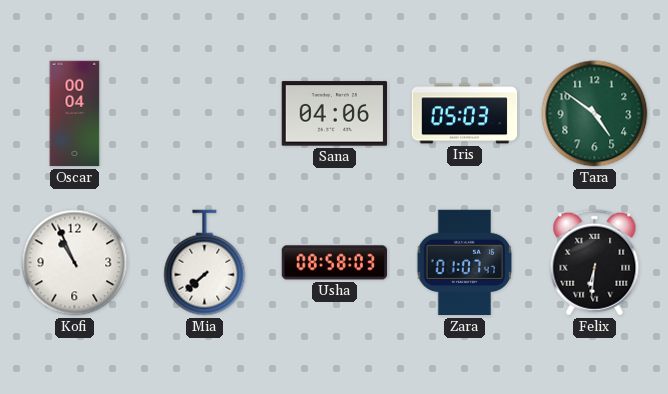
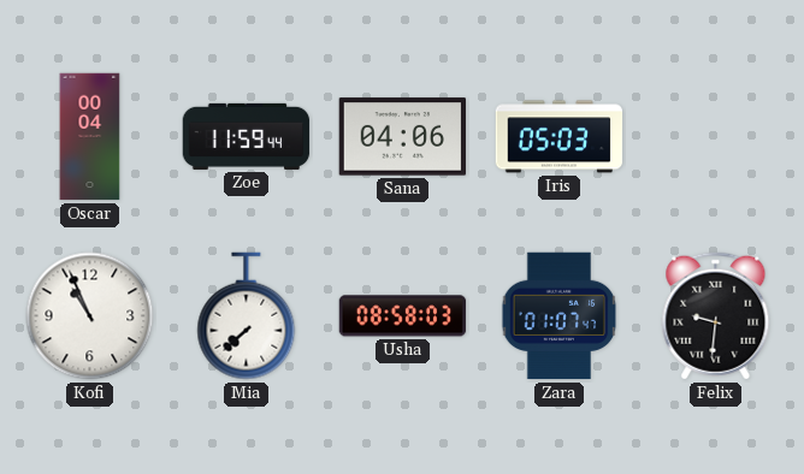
Zoe: none -> 11:59
Tara: 4:51 -> none
Felix: 6:31 -> 9:31
